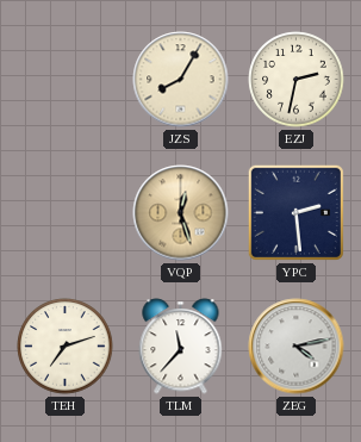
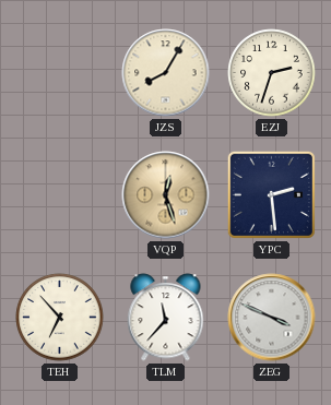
EZJ: 2:32 -> 2:33
TEH: 7:12 -> 6:53
ZEG: 4:13 -> 3:49
